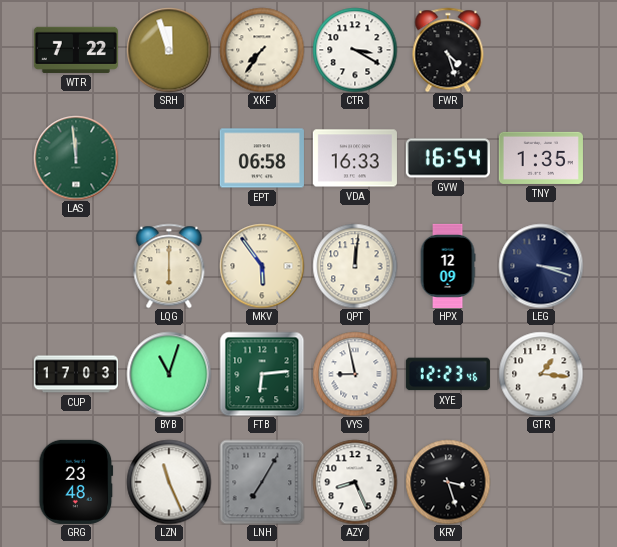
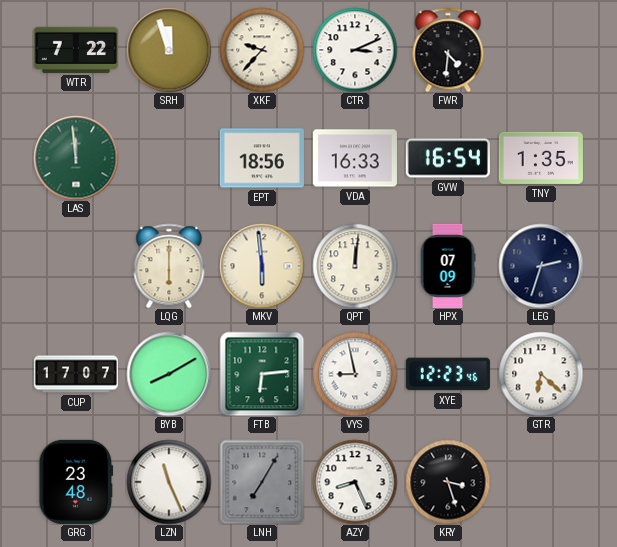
XKF: 7:36 -> 9:37
CTR: 3:20 -> 3:11
FWR: 4:27 -> 4:31
EPT: 06:58 -> 18:56
MKV: 5:54 -> 5:59
HPX: 12:09 -> 07:09
LEG: 3:18 -> 2:33
CUP: 17:03 -> 17:07
BYB: 11:03 -> 8:10
GTR: 1:16 -> 6:22
